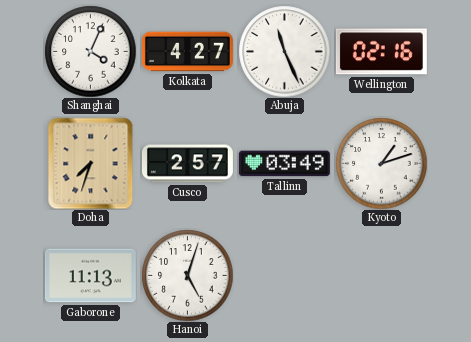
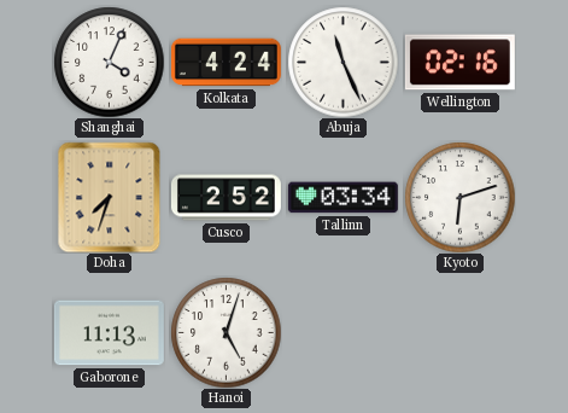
Kolkata: 4:27 -> 4:24
Cusco: 2:57 -> 2:52
Tallinn: 03:49 -> 03:34
Kyoto: 1:12 -> 6:12
